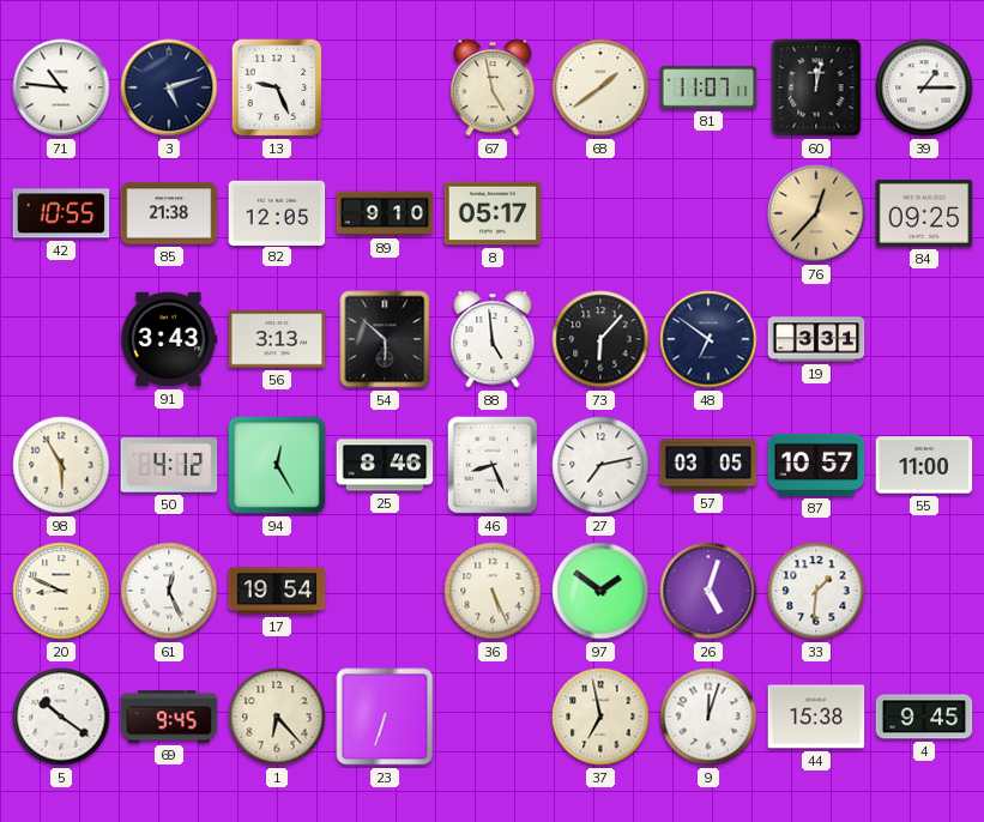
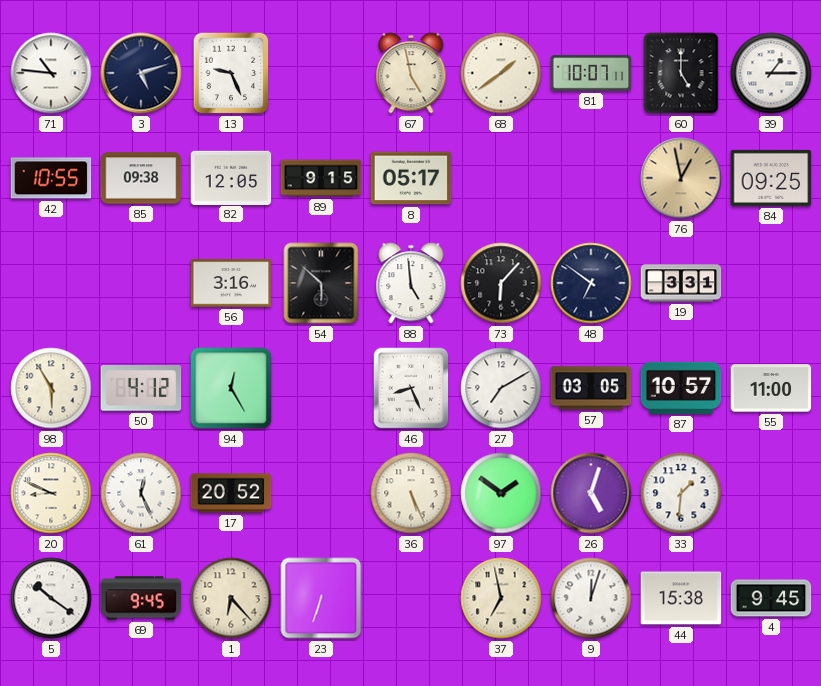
81: 11:07 -> 10:07
60: 12:02 -> 5:00
85: 21:38 -> 09:38
89: 9:10 -> 9:15
76: 12:37 -> 12:58
91: 3:43 -> none
56: 3:13 -> 3:16
25: 8:46 -> none
27: 7:13 -> 7:10
17: 19:54 -> 20:52
